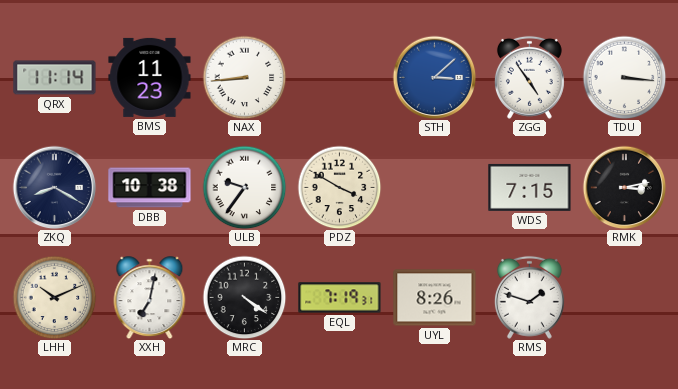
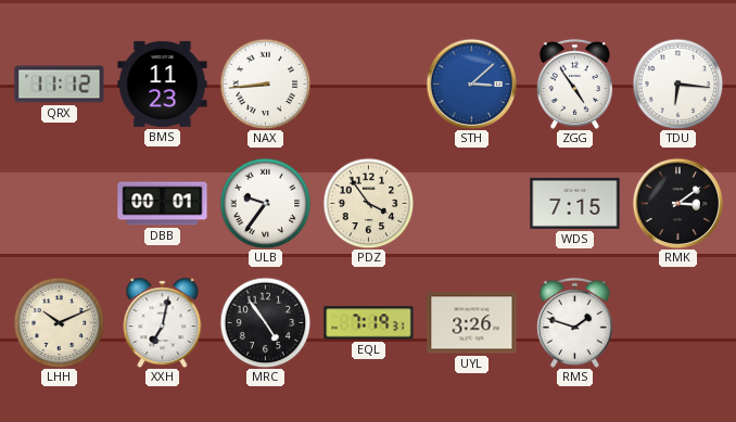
QRX: 11:14 -> 11:12
TDU: 3:16 -> 6:16
ZKQ: 8:20 -> none
DBB: 10:38 -> 00:01
PDZ: 3:50 -> 3:54
RMK: 3:13 -> 3:09
MRC: 4:21 -> 4:54
UYL: 8:26 -> 3:26
